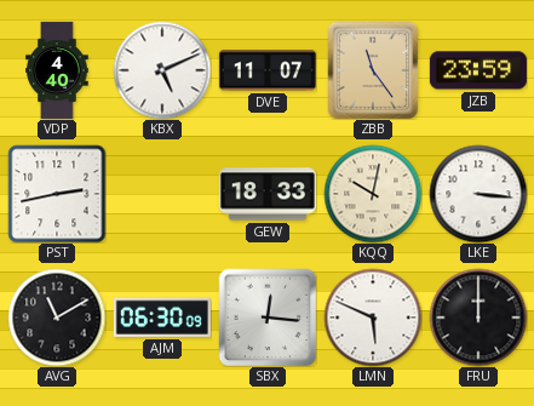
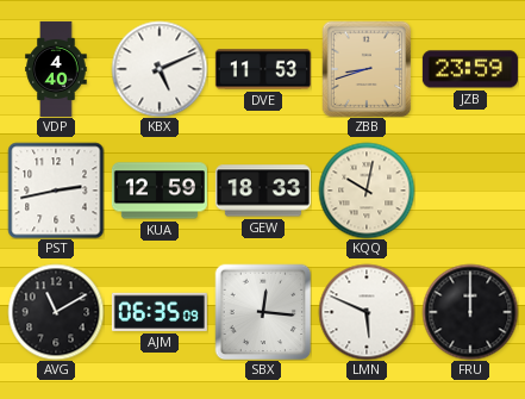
DVE: 11:07 -> 11:53
ZBB: 11:24 -> 8:42
KUA: none -> 12:59
LKE: 3:16 -> none
AJM: 06:30 -> 06:35
